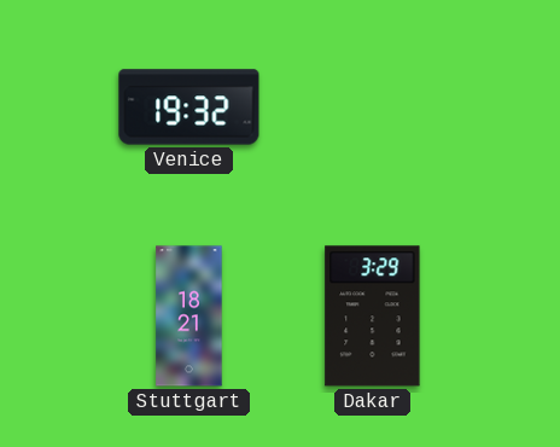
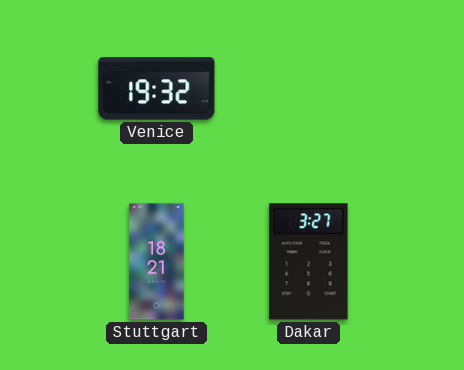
Dakar: 3:29 -> 3:27
